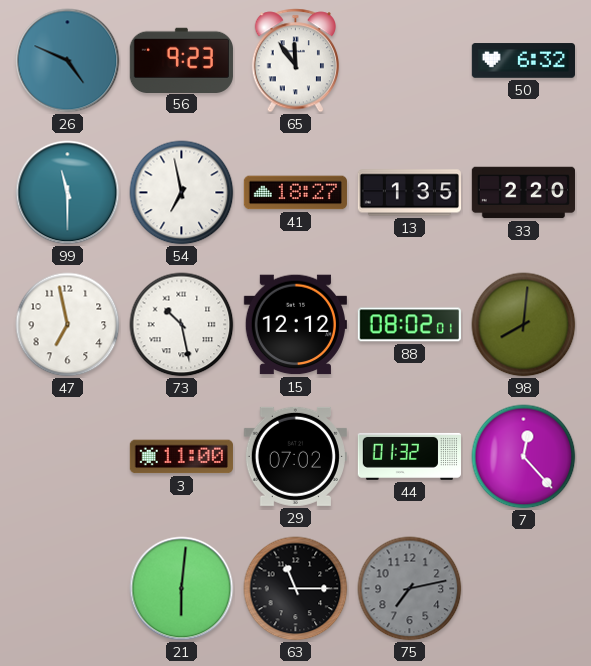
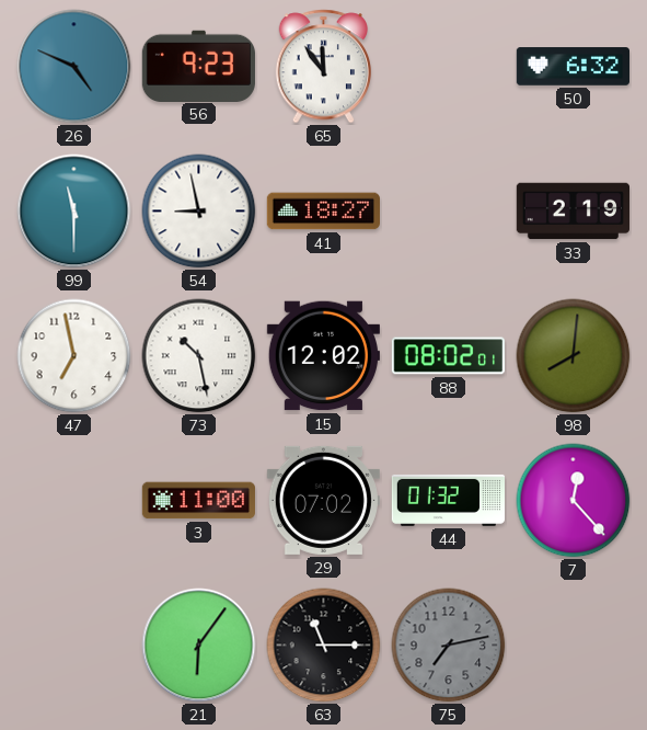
54: 6:58 -> 8:58
13: 1:35 -> none
33: 2:20 -> 2:19
15: 12:12 -> 12:02
21: 6:01 -> 6:06
